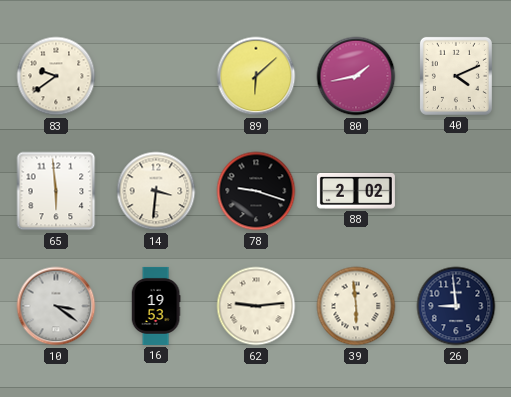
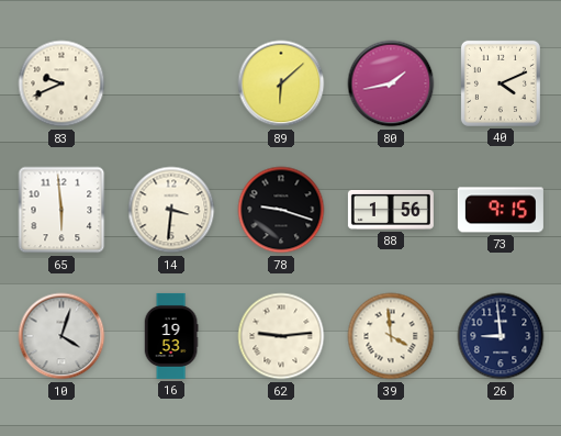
83: 9:39 -> 9:41
88: 2:02 -> 1:56
73: none -> 9:15
10: 3:21 -> 4:03
39: 5:59 -> 3:59
